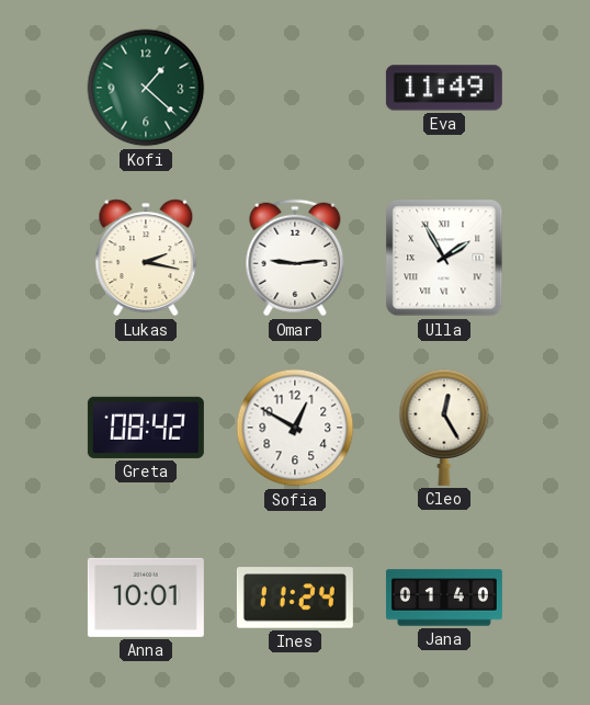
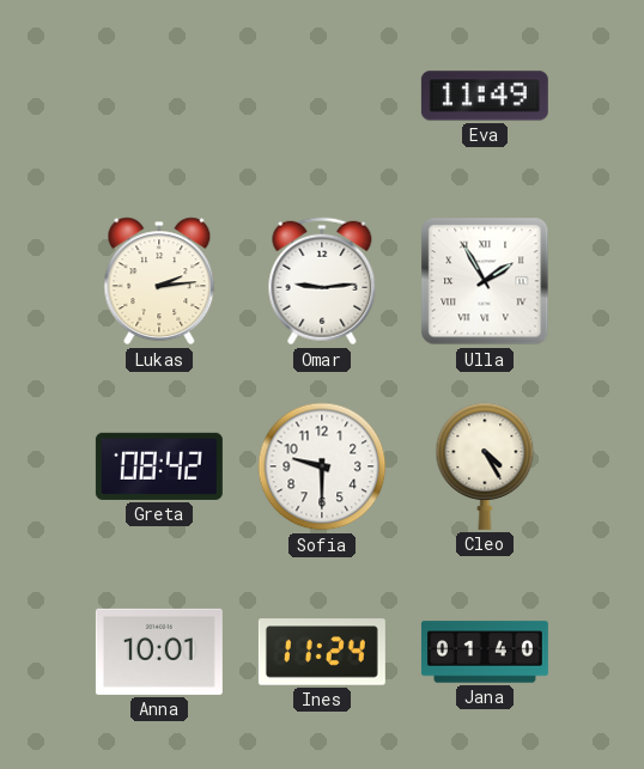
Kofi: 1:22 -> none
Lukas: 2:17 -> 2:14
Sofia: 12:50 -> 9:30
Cleo: 12:25 -> 4:25
